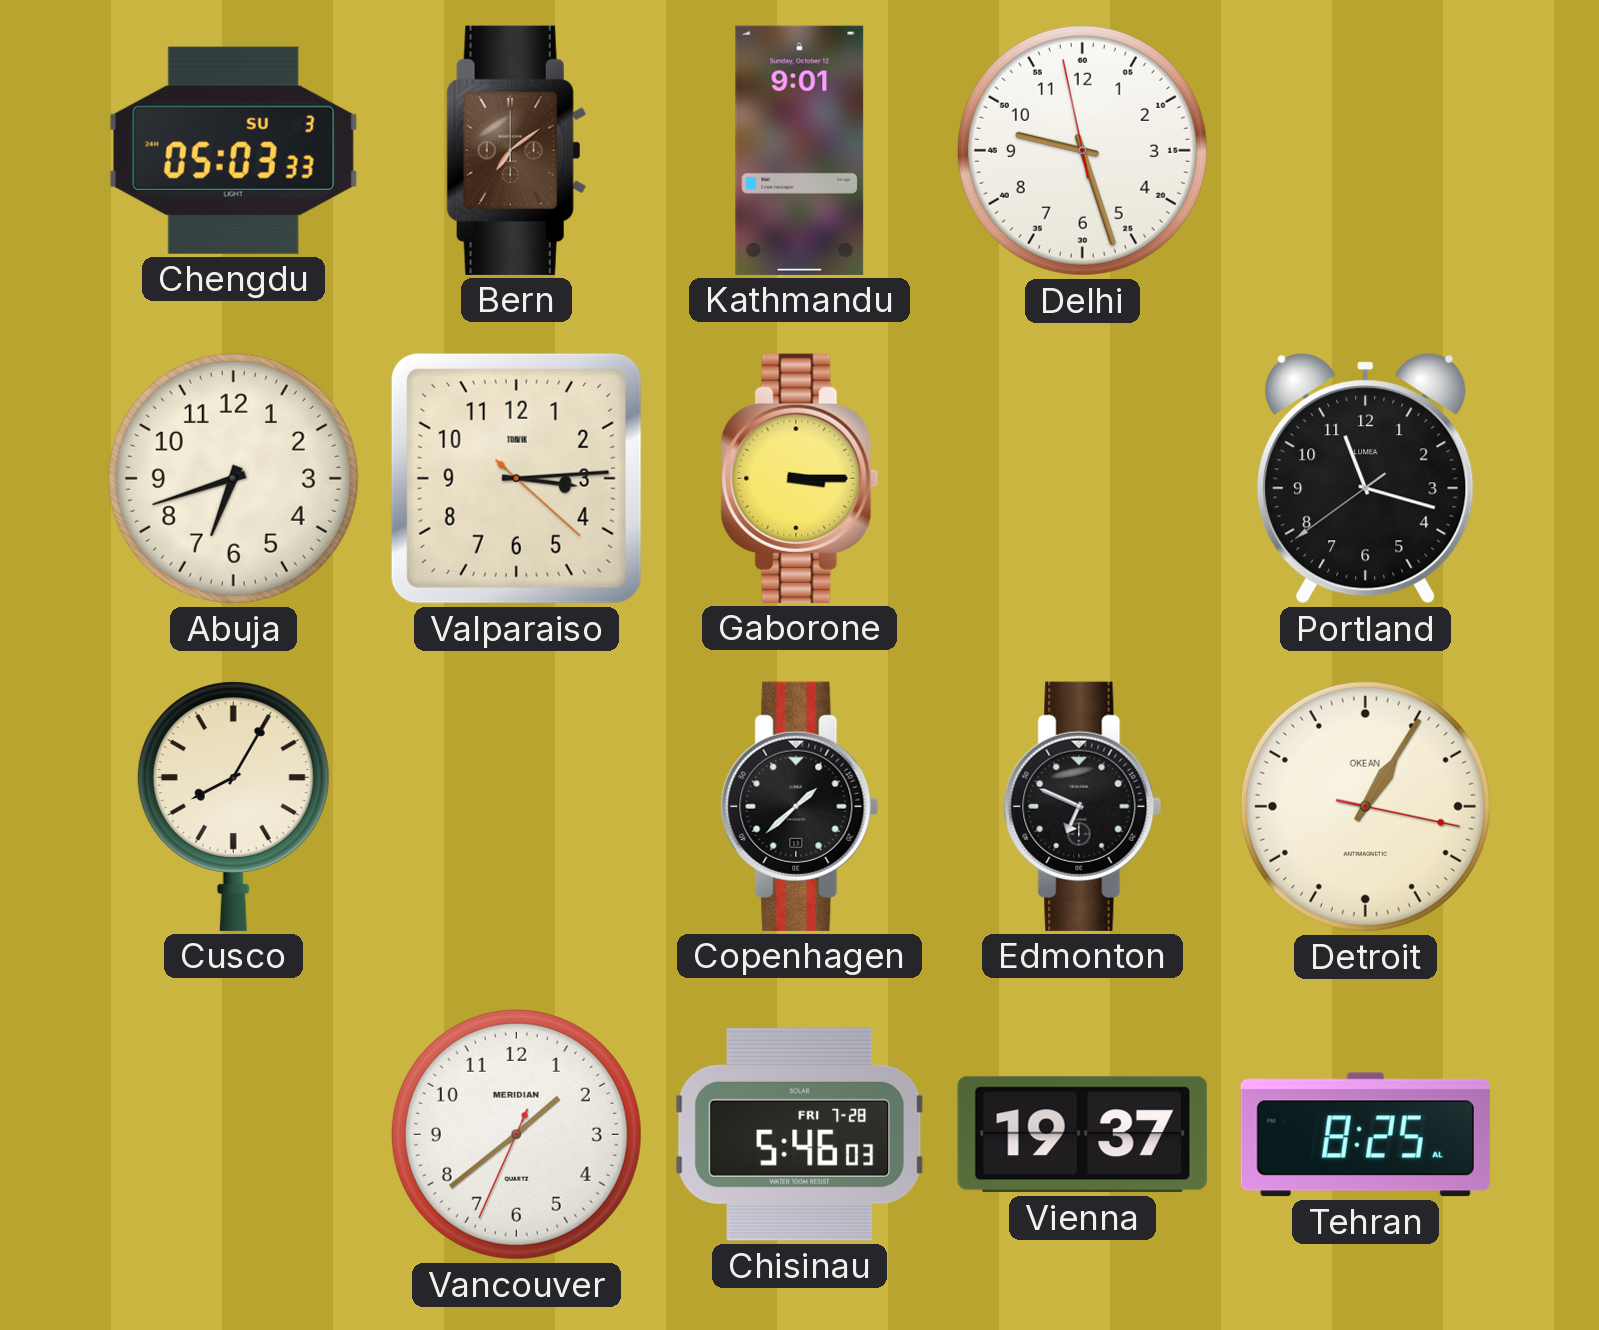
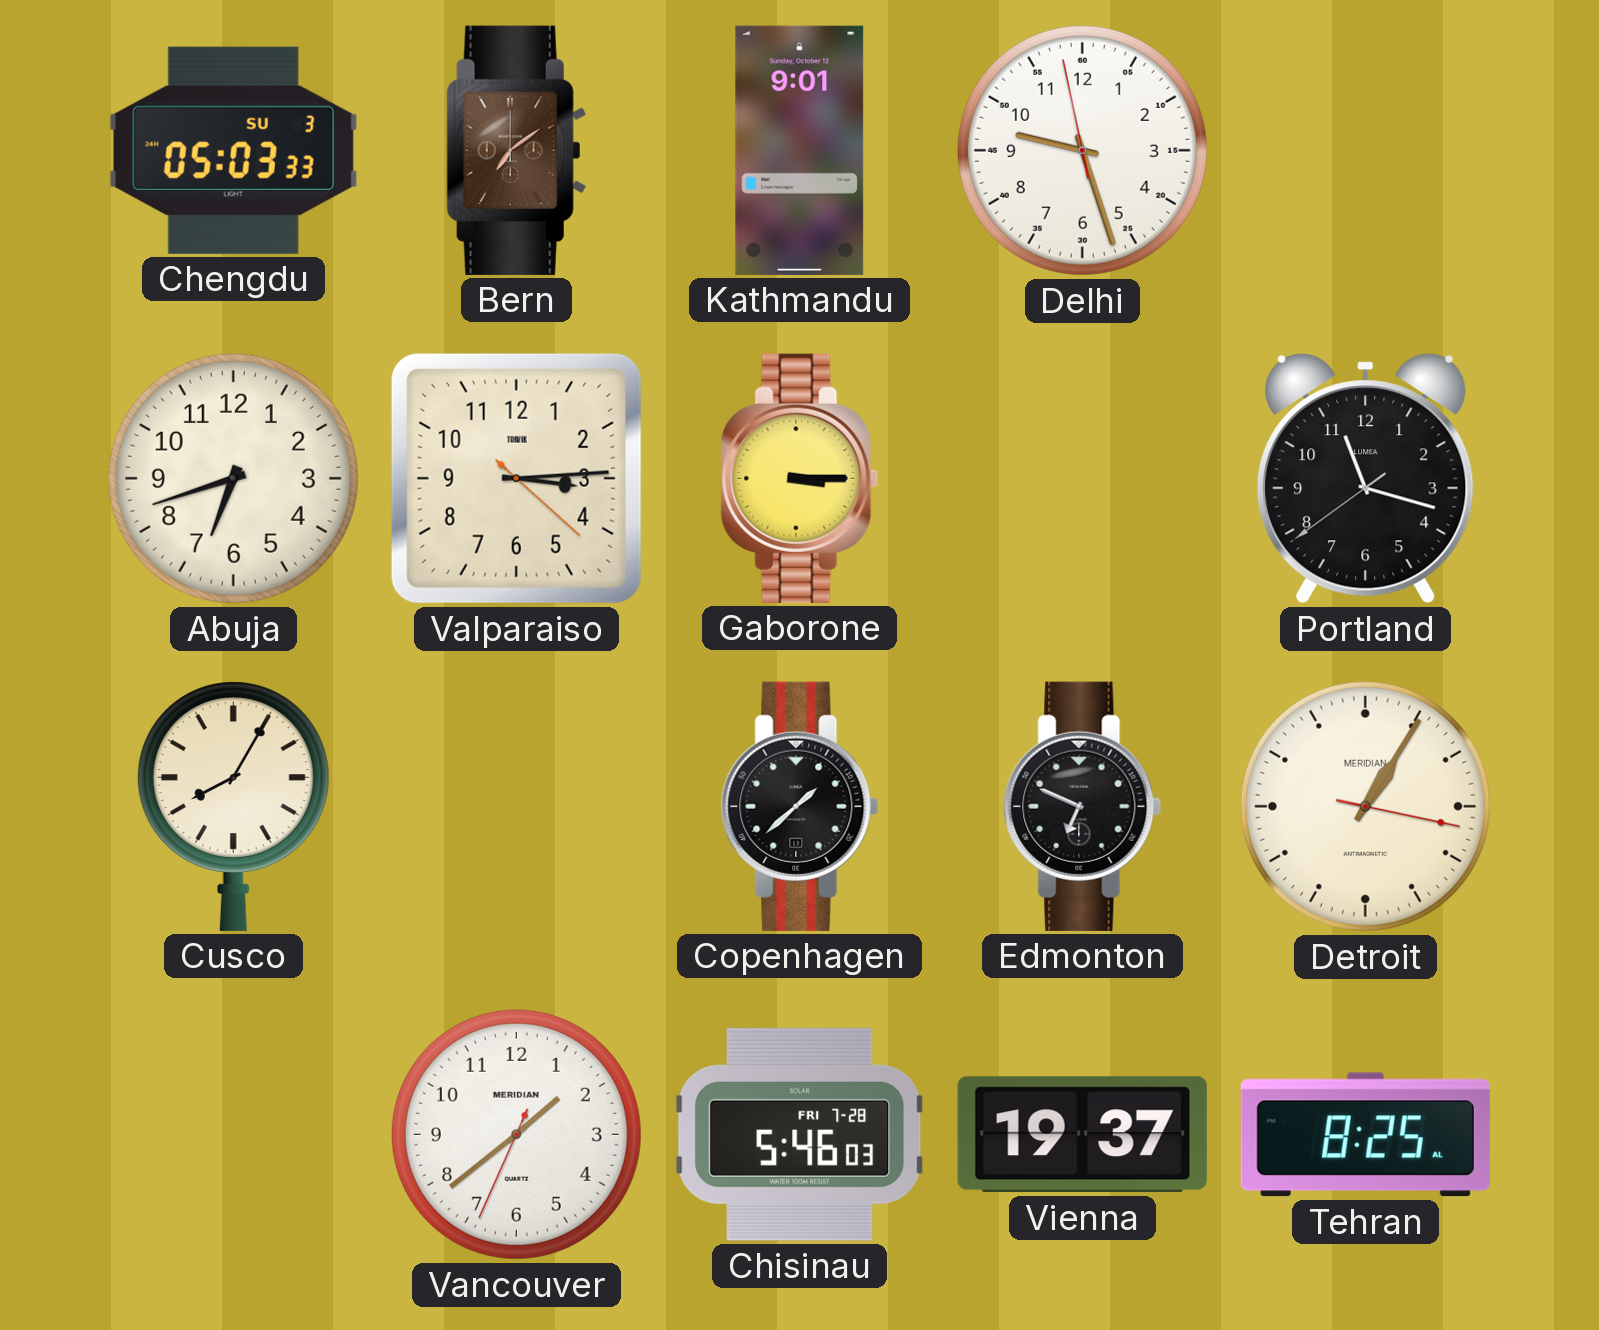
Detroit brand: OKEAN -> MERIDIAN
